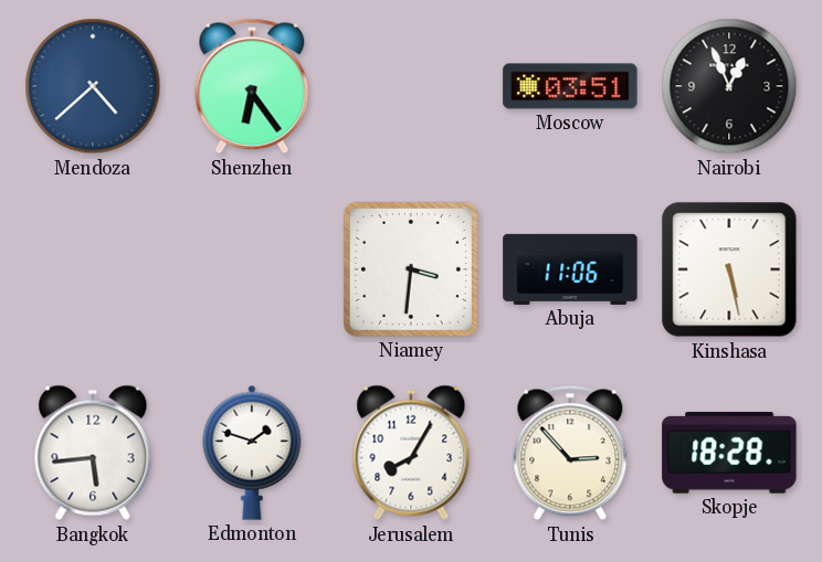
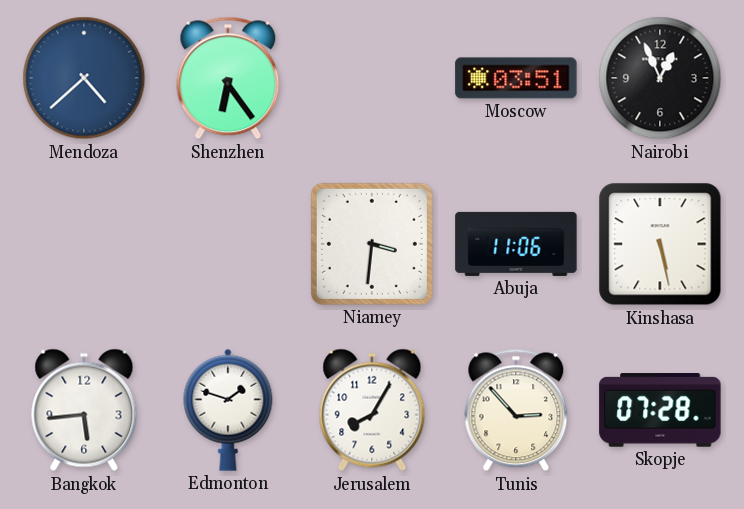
Skopje: 18:28 -> 07:28
